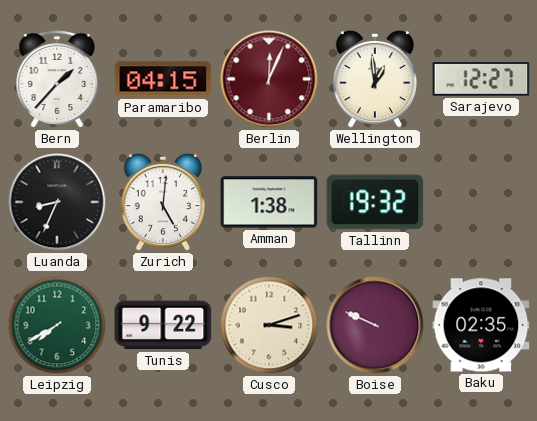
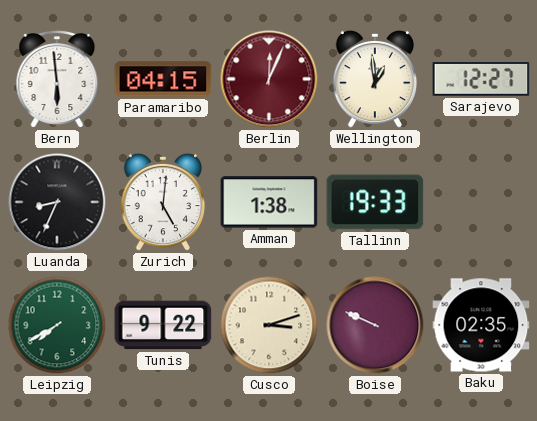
Bern: 1:37 -> 5:59
Tallinn: 19:32 -> 19:33
